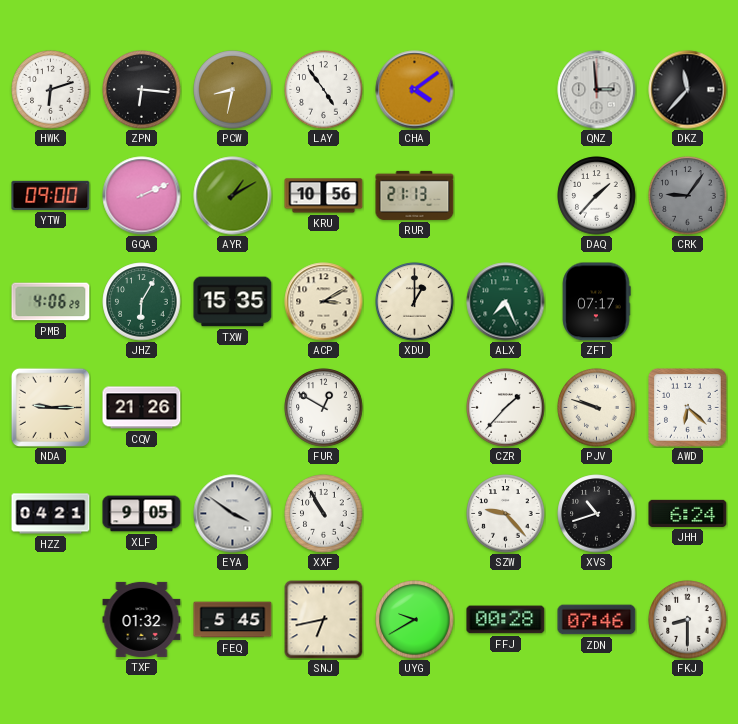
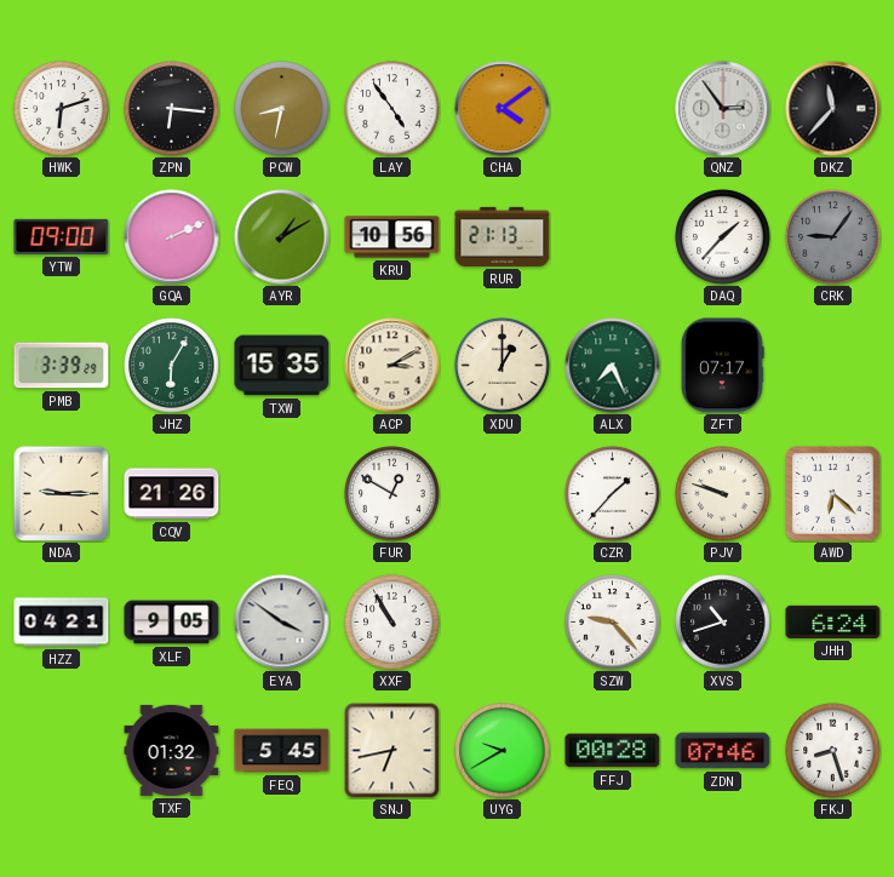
QNZ: 2:59 -> 2:54
PMB: 4:06 -> 3:39
FKJ: 8:30 -> 8:27
